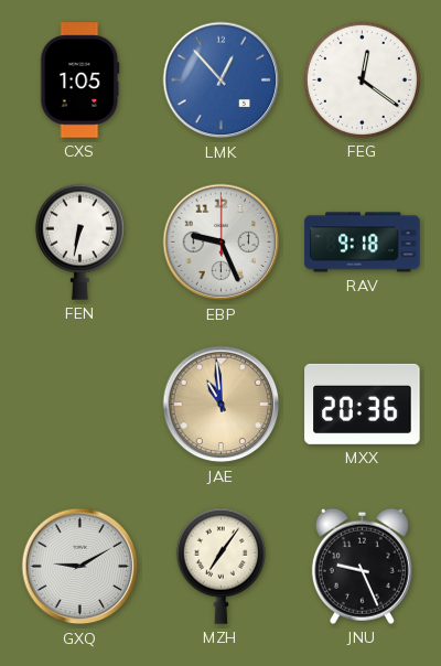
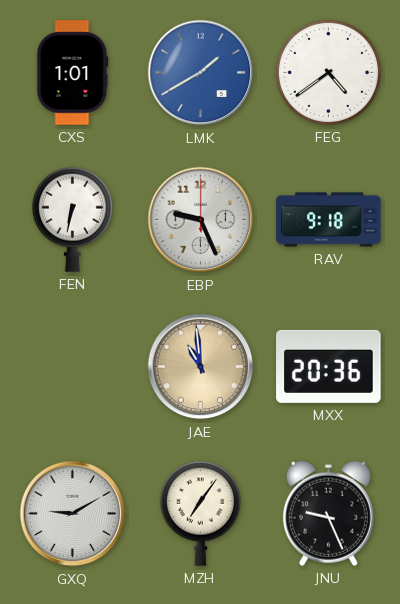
CXS: 1:05 -> 1:01
LMK: 12:53 -> 1:40
FEG: 12:21 -> 4:39
